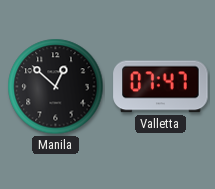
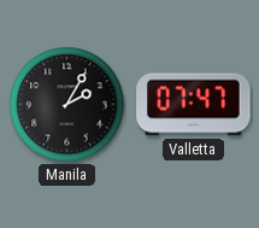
Manila: 12:52 -> 2:05
